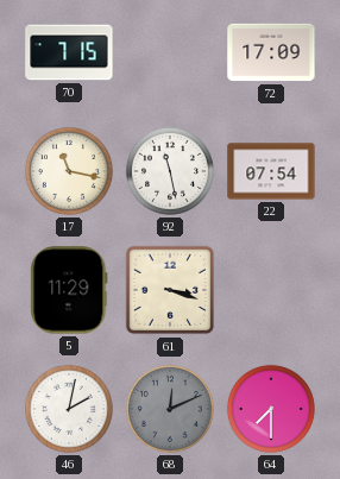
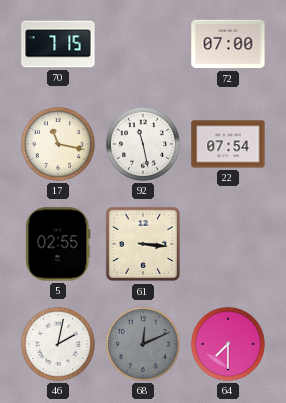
72: 17:09 -> 07:00
5: 11:29 -> 02:55
61: 3:18 -> 3:16
